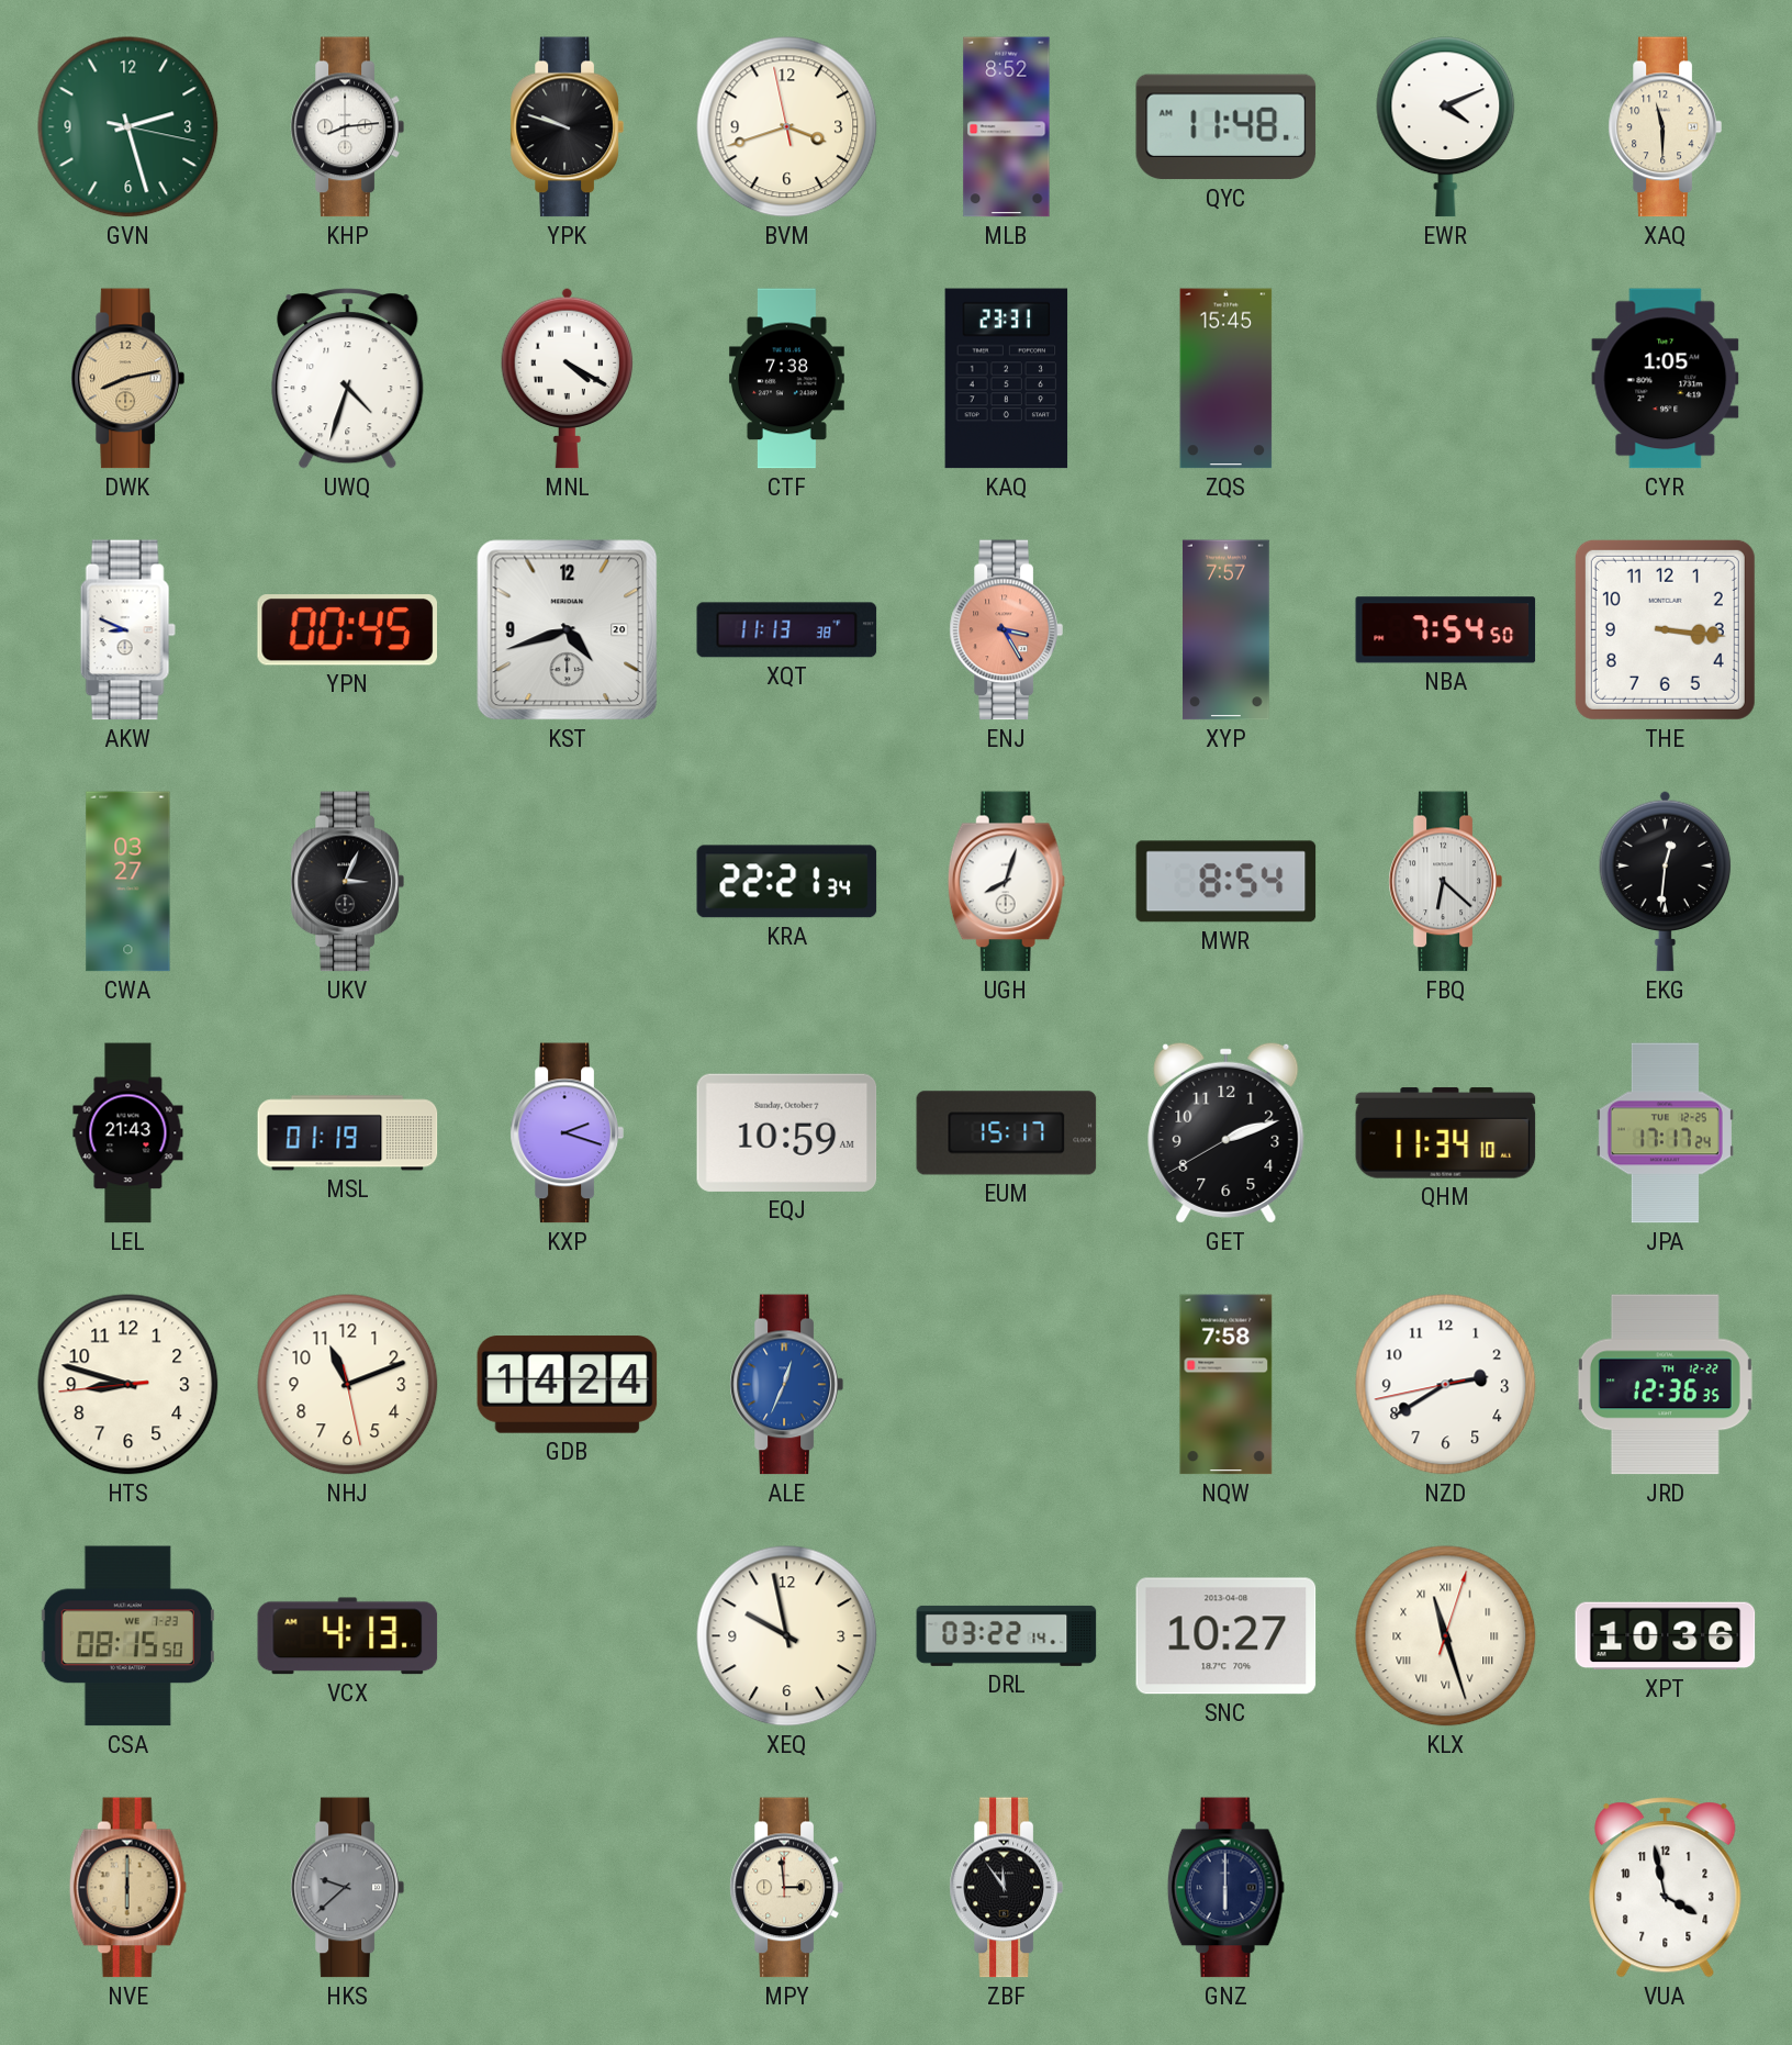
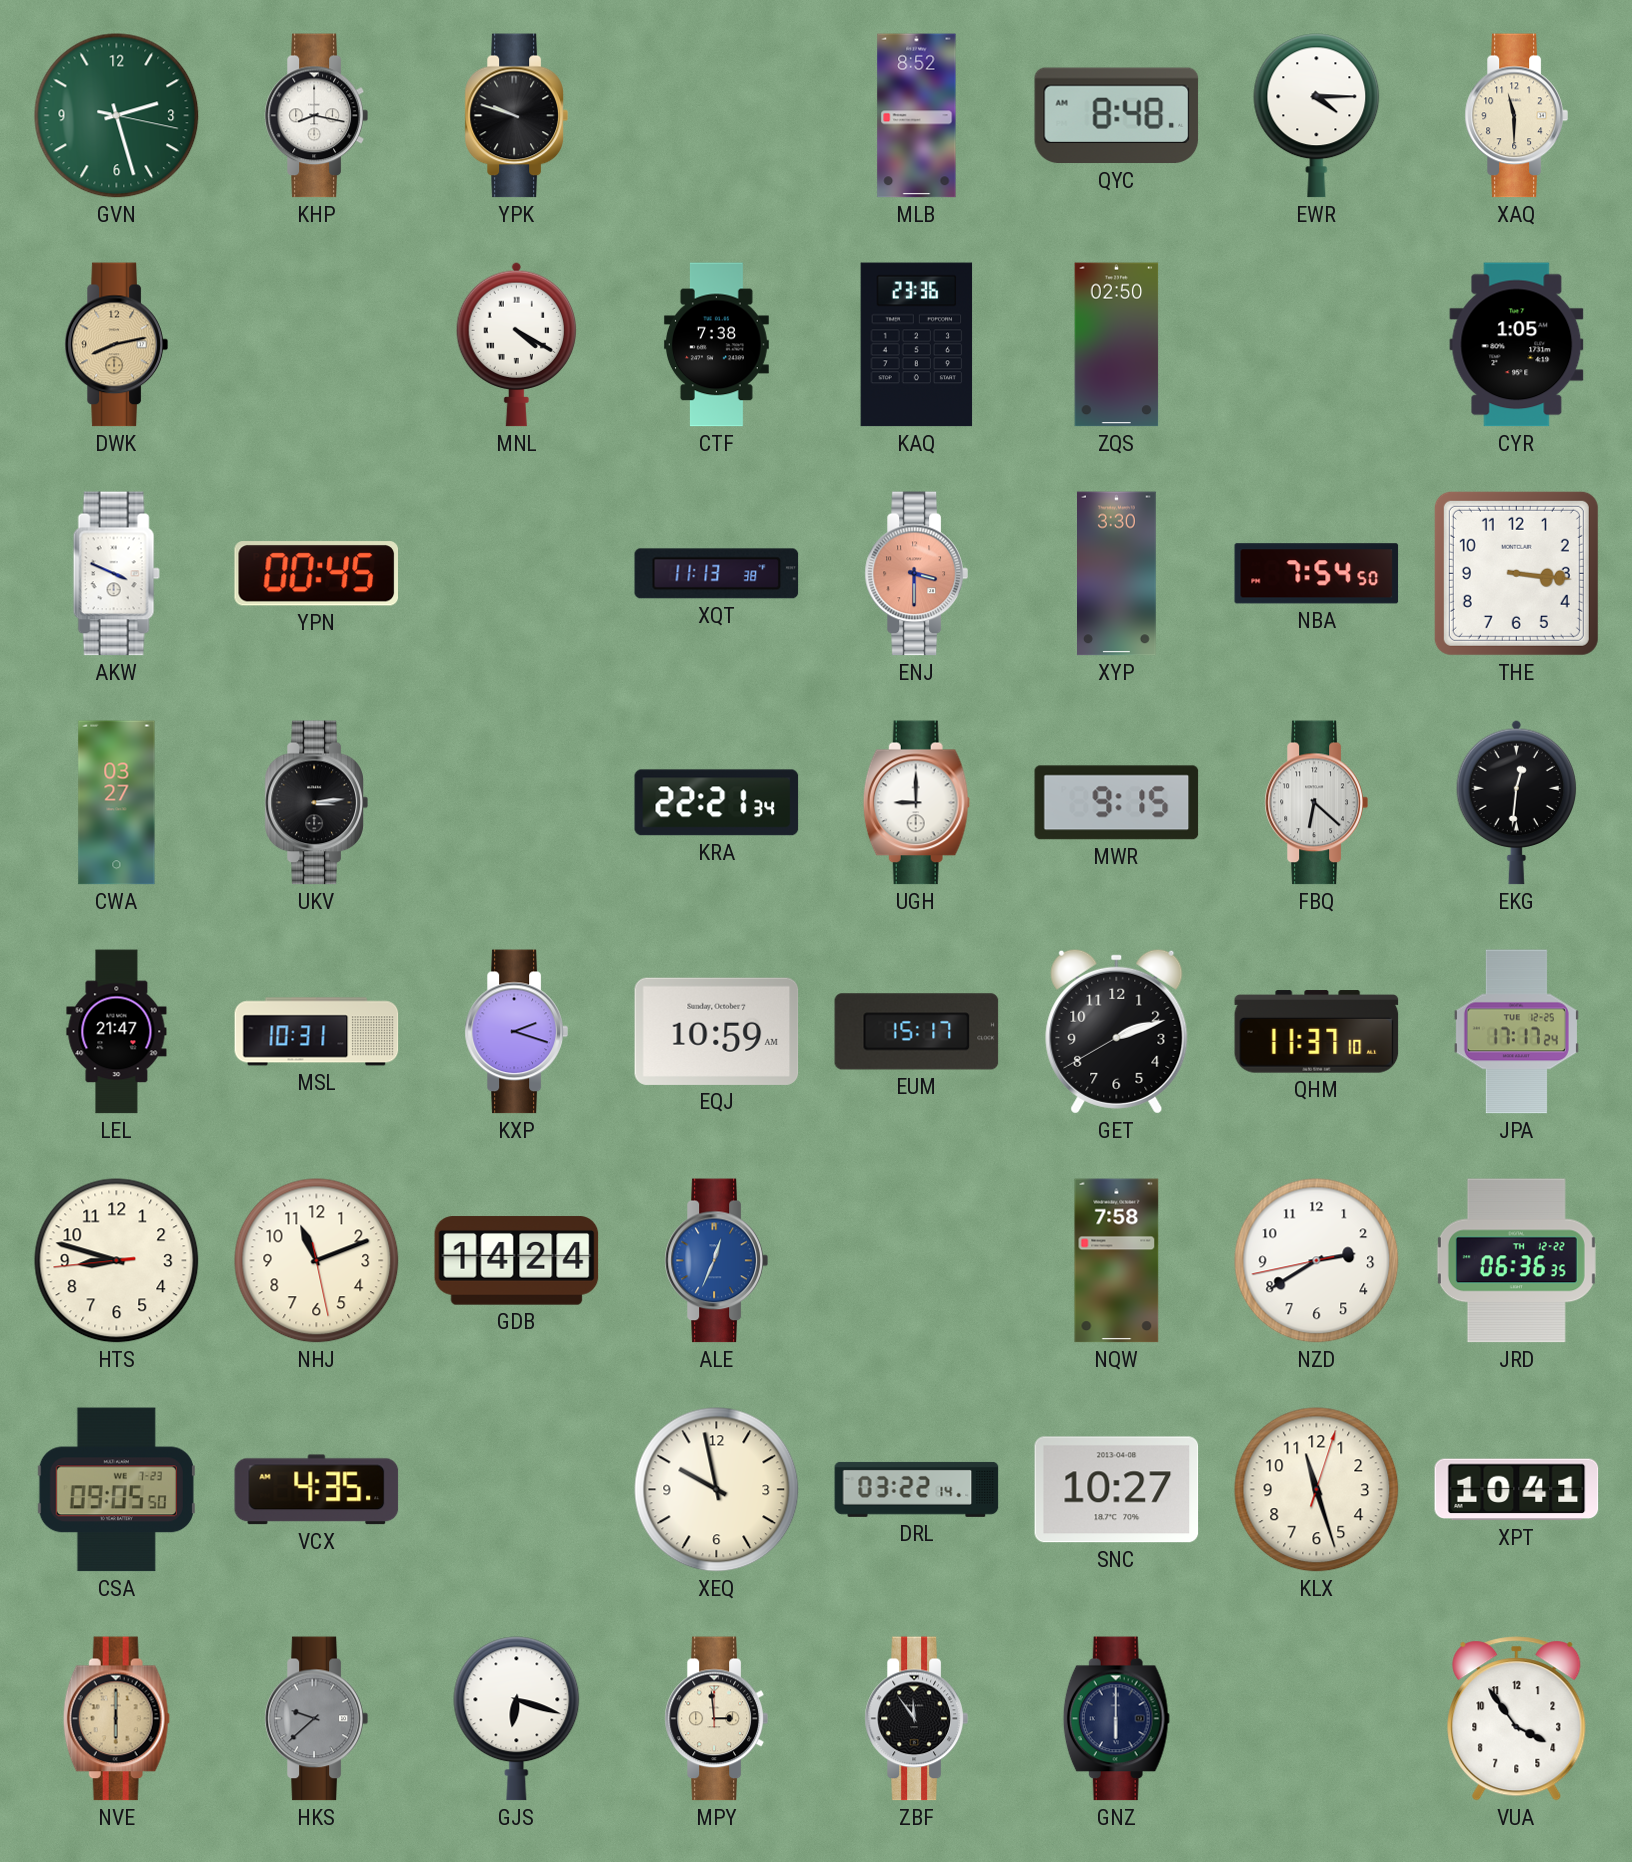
KHP: 8:14 -> 8:17
BVM: 3:41 -> none
QYC: 11:48 -> 8:48
EWR: 4:11 -> 4:15
UWQ: 4:33 -> none
KAQ: 23:31 -> 23:36
ZQS: 15:45 -> 02:50
AKW: 8:49 -> 3:49
KST: 4:42 -> none
ENJ: 3:25 -> 3:30
XYP: 7:57 -> 3:30
UKV: 3:04 -> 3:14
UGH: 8:03 -> 9:00
MWR: 8:54 -> 9:15
LEL: 21:43 -> 21:47
MSL: 01:19 -> 10:31
QHM: 11:34 -> 11:37
JRD: 12:36 -> 06:36
CSA: 08:15 -> 09:05
VCX: 4:13 -> 4:35
KLX numerals: Roman -> Arabic
XPT: 10:36 -> 10:41
GJS: none -> 6:18
VUA: 3:58 -> 3:54
